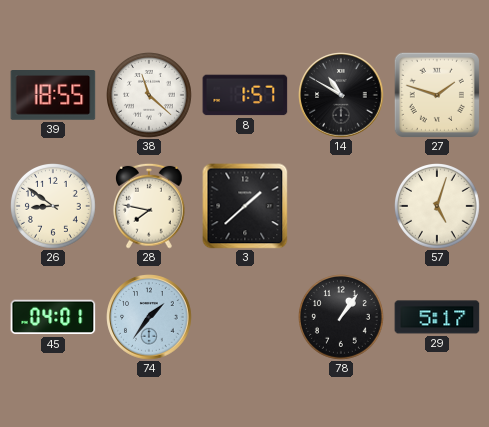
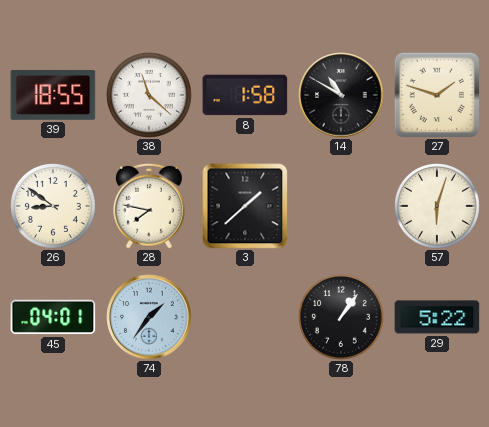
8: 1:57 -> 1:58
57: 5:03 -> 6:03
29: 5:17 -> 5:22
